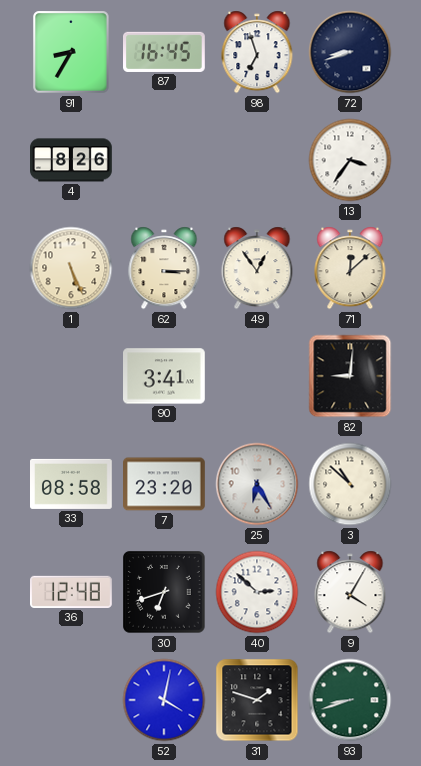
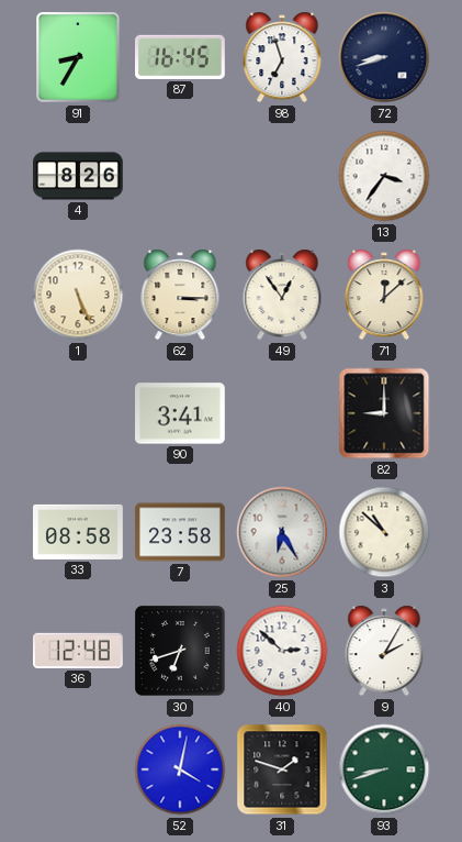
82: 9:01 -> 9:00
7: 23:20 -> 23:58
9: 4:05 -> 2:05
